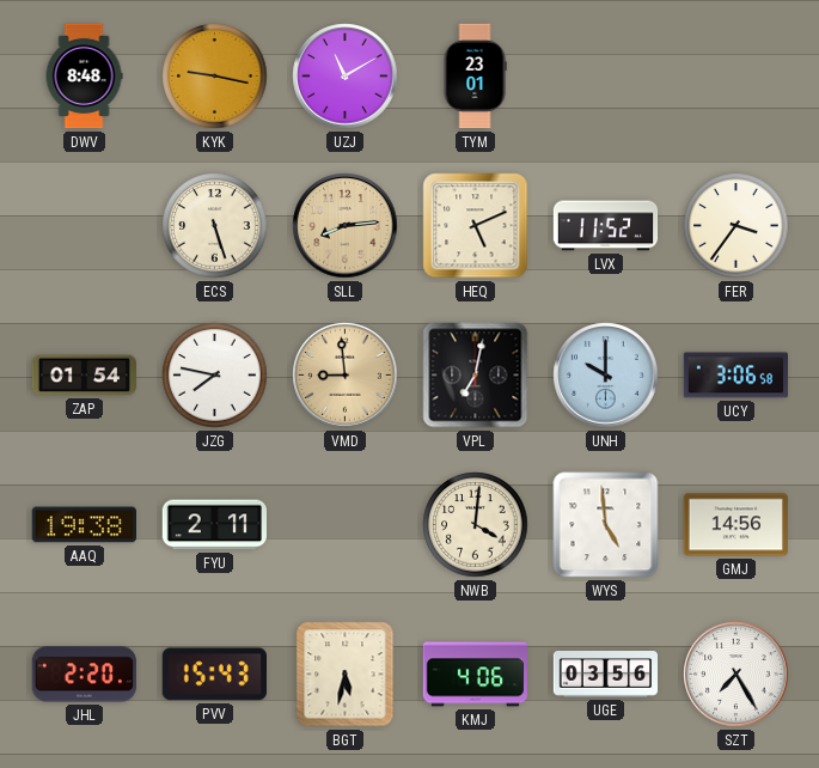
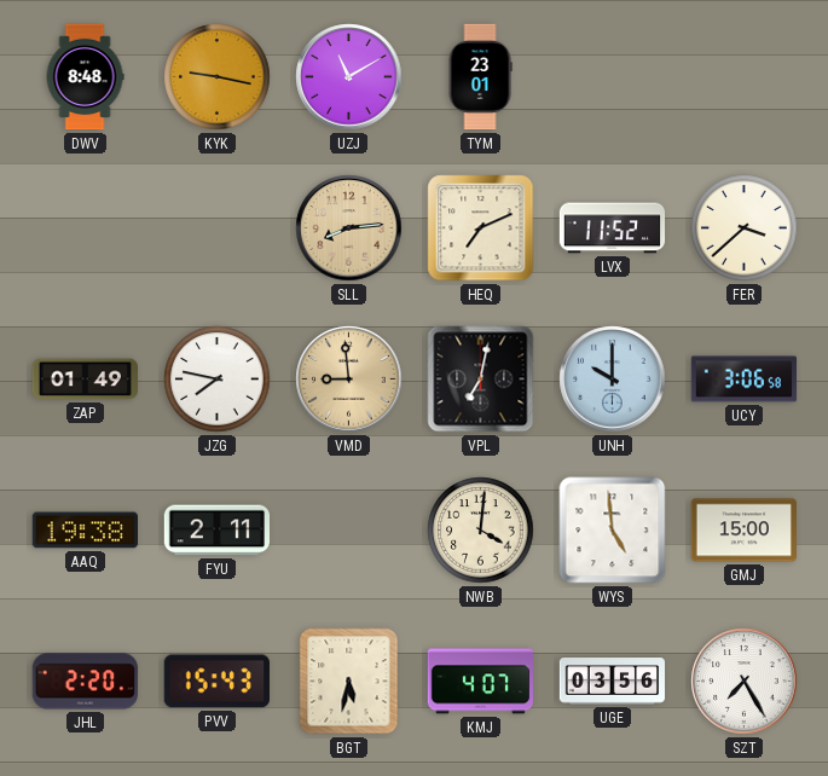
ECS: 5:27 -> none
HEQ: 5:11 -> 7:11
FER: 3:36 -> 3:38
ZAP: 01:54 -> 01:49
GMJ: 14:56 -> 15:00
KMJ: 4:06 -> 4:07
